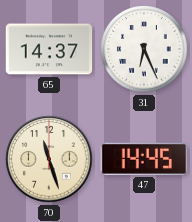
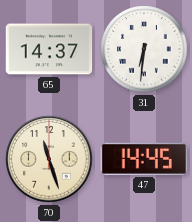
31: 6:26 -> 6:31
